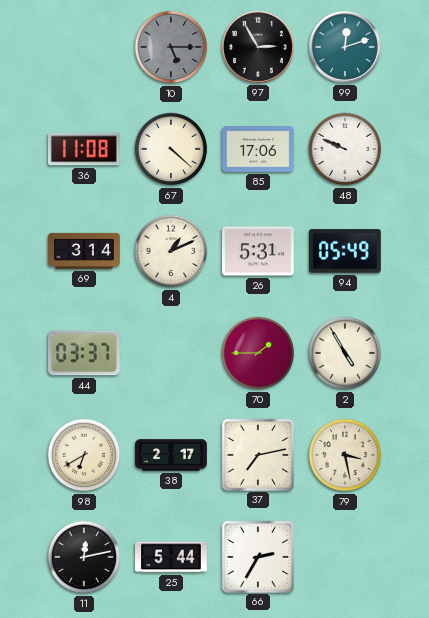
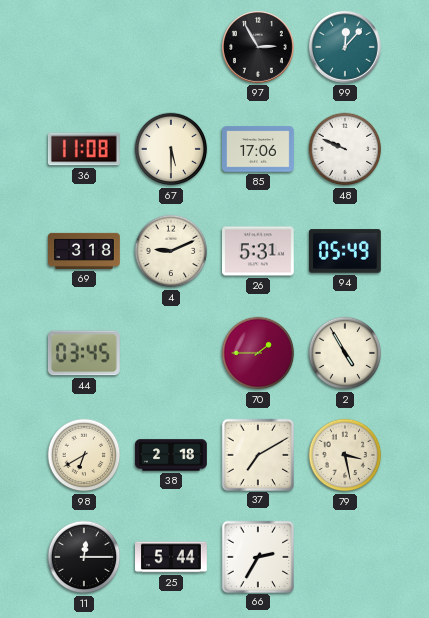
10: 5:15 -> none
99: 12:12 -> 12:07
67: 4:22 -> 5:30
69: 3:14 -> 3:18
4: 1:11 -> 9:11
44: 03:37 -> 03:45
38: 2:17 -> 2:18
37: 7:13 -> 7:10
11: 12:13 -> 12:15
